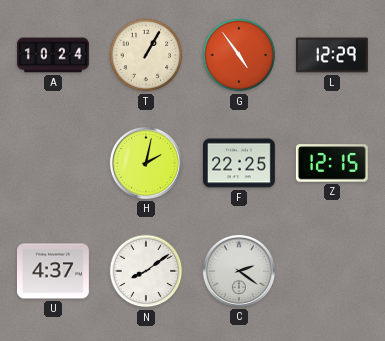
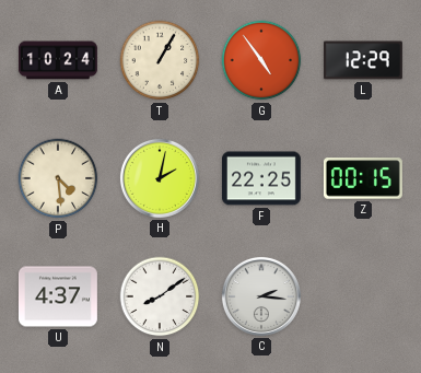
P: none -> 4:29
Z: 12:15 -> 00:15
C: 2:21 -> 2:16
